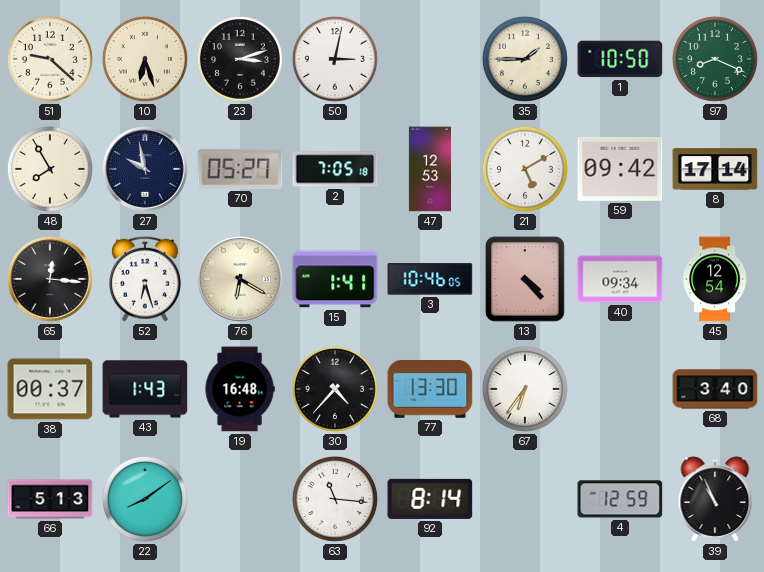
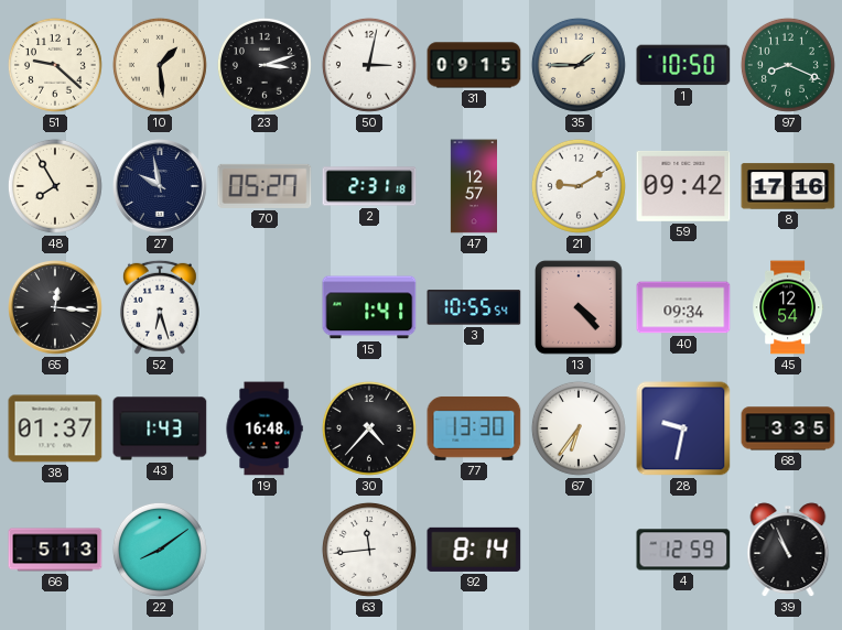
10: 6:27 -> 1:29
31: none -> 09:15
2: 7:05 -> 2:31
47: 12:53 -> 12:57
21: 5:10 -> 9:10
8: 17:14 -> 17:16
76: 6:20 -> none
3: 10:46 -> 10:55
38: 00:37 -> 01:37
28: none -> 9:32
68: 3:40 -> 3:35
63: 11:16 -> 11:44
